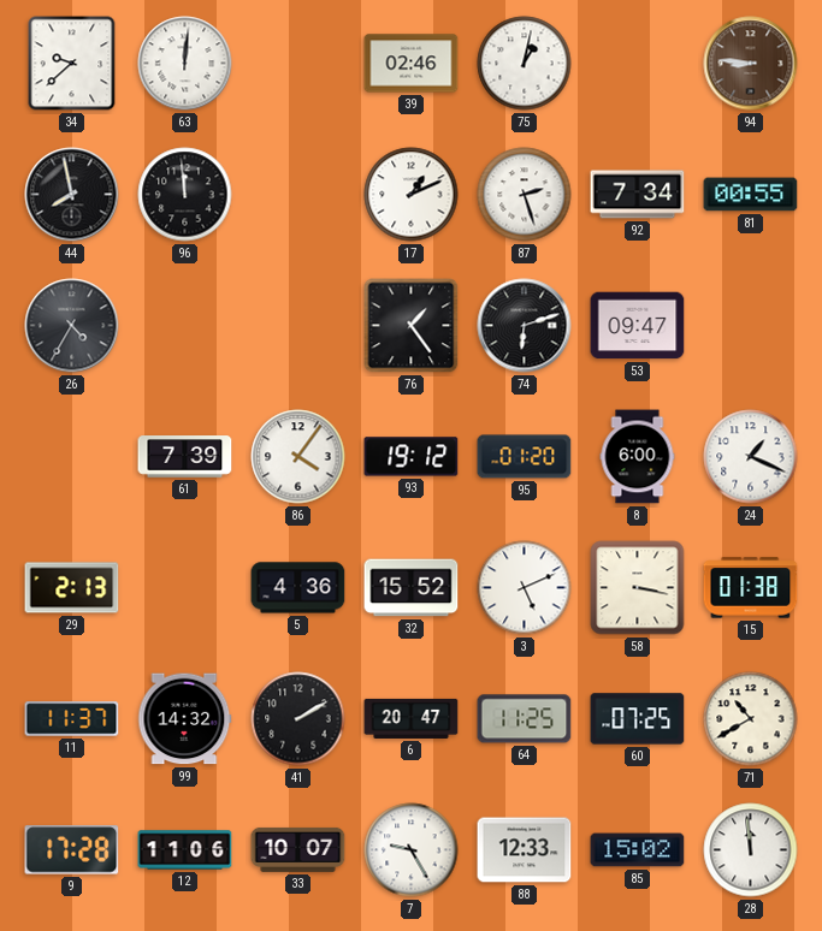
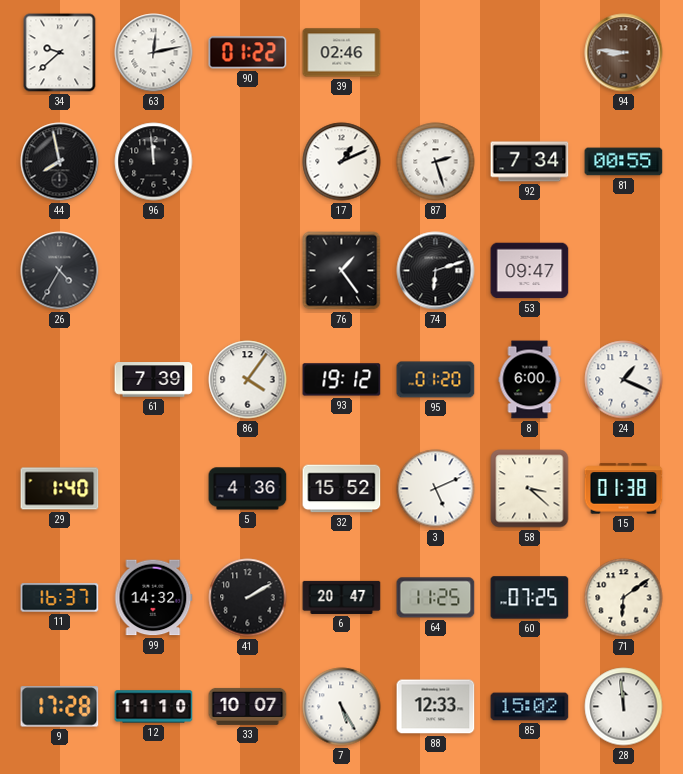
63: 12:01 -> 12:13
90: none -> 01:22
75: 1:02 -> none
29: 2:13 -> 1:40
58: 3:17 -> 3:22
11: 11:37 -> 16:37
71: 10:40 -> 6:09
12: 11:06 -> 11:10
7: 9:25 -> 5:25
